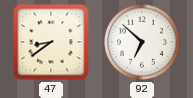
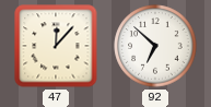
47: 8:39 -> 12:07
